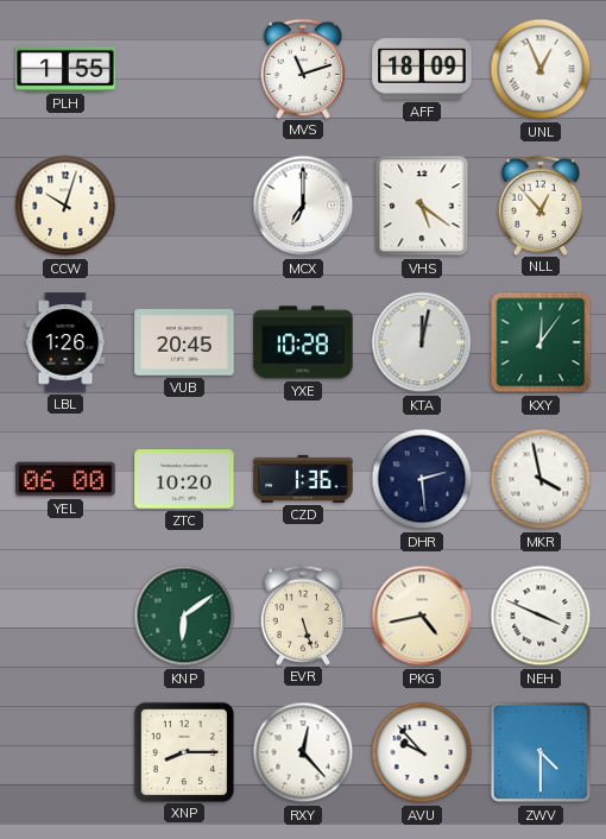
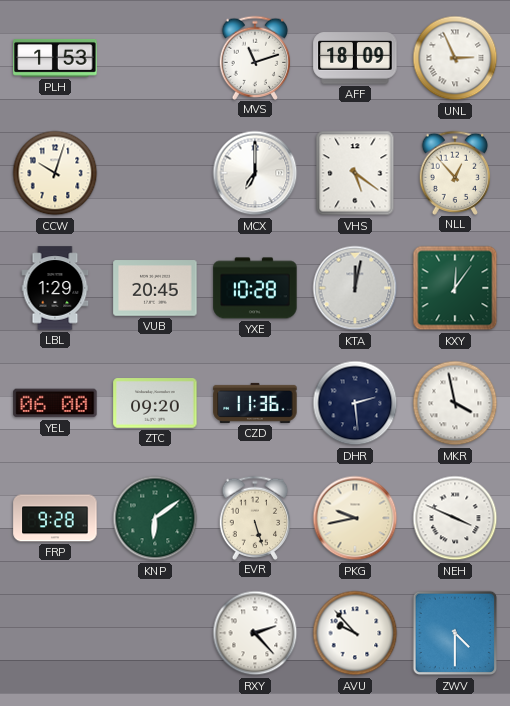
PLH: 1:55 -> 1:53
UNL: 12:56 -> 2:56
LBL: 1:26 -> 1:29
ZTC: 10:20 -> 09:20
CZD: 1:36 -> 11:36
FRP: none -> 9:28
PKG: 4:43 -> 9:43
XNP: 8:15 -> none
RXY: 12:23 -> 2:23
